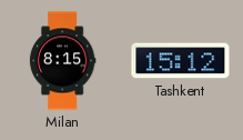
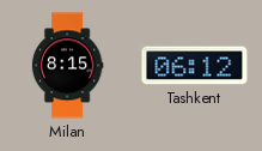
Tashkent: 15:12 -> 06:12
